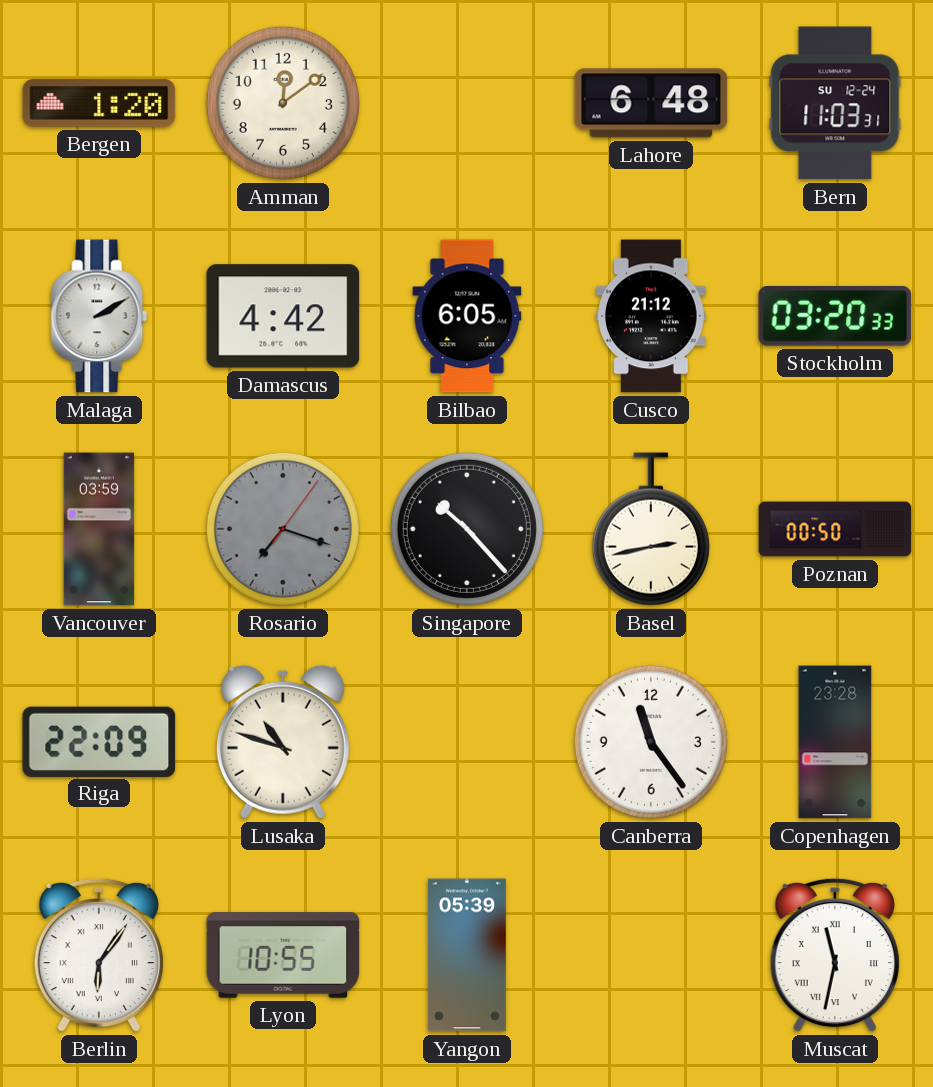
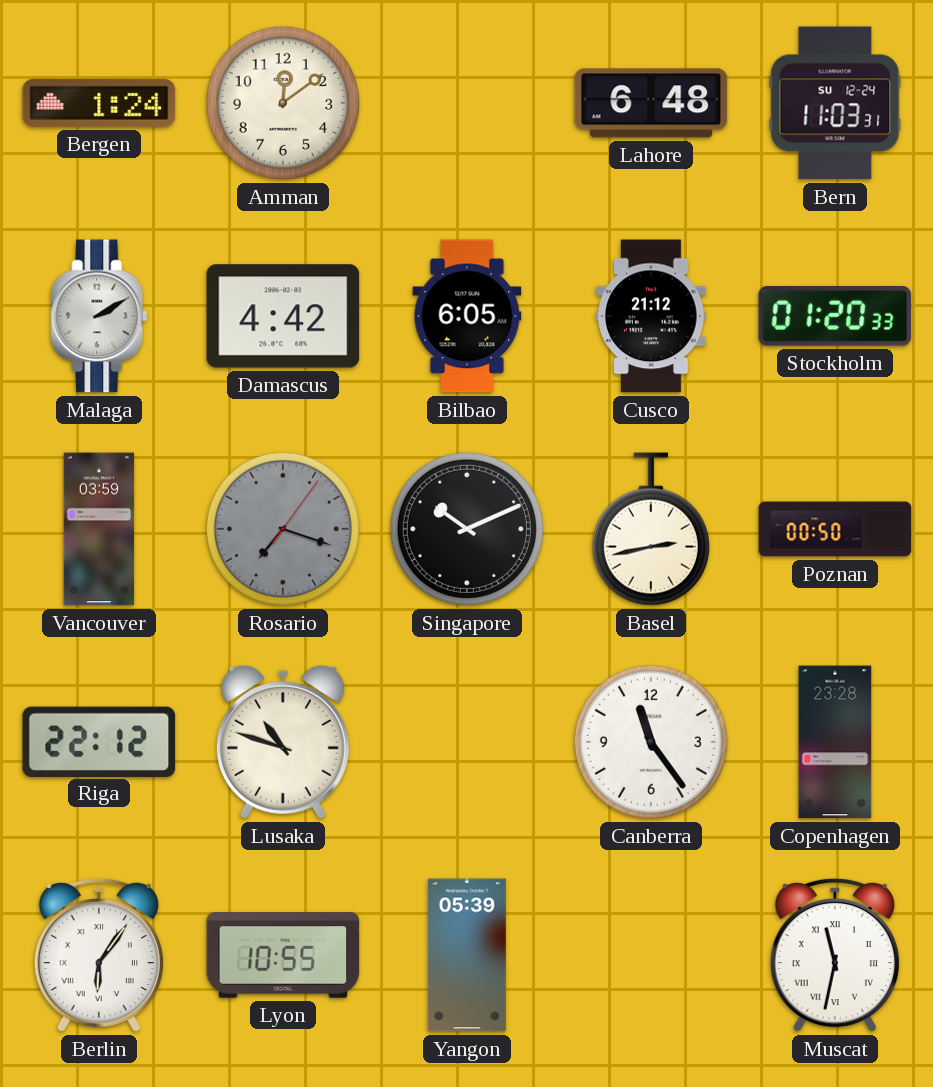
Bergen: 1:20 -> 1:24
Stockholm: 03:20 -> 01:20
Singapore: 10:23 -> 10:11
Riga: 22:09 -> 22:12
